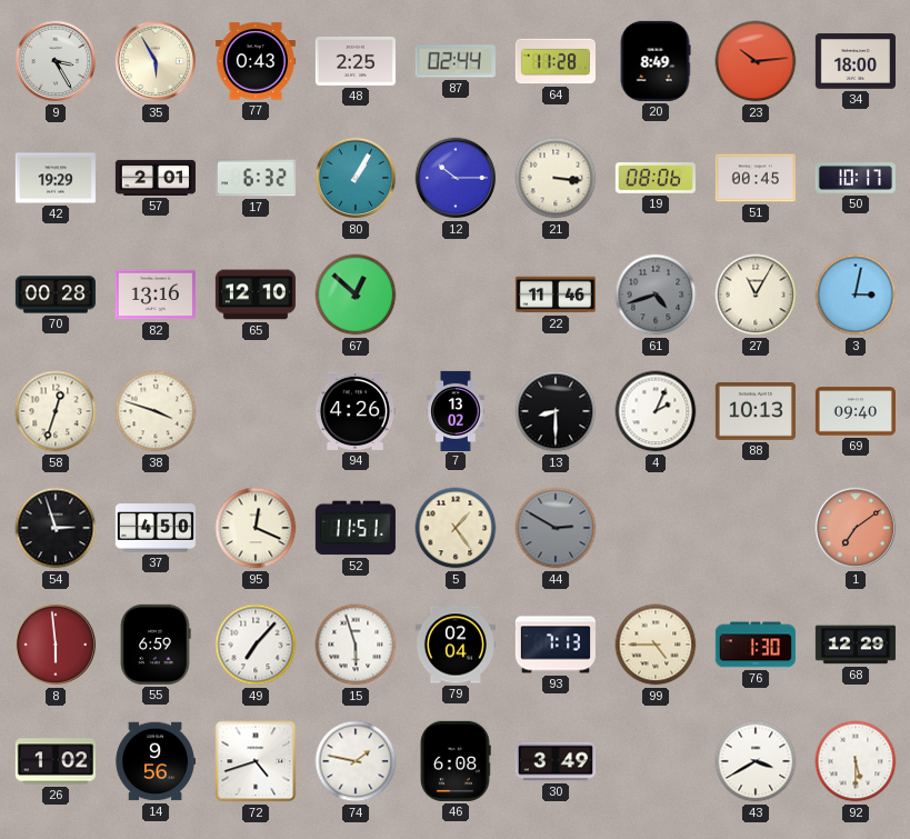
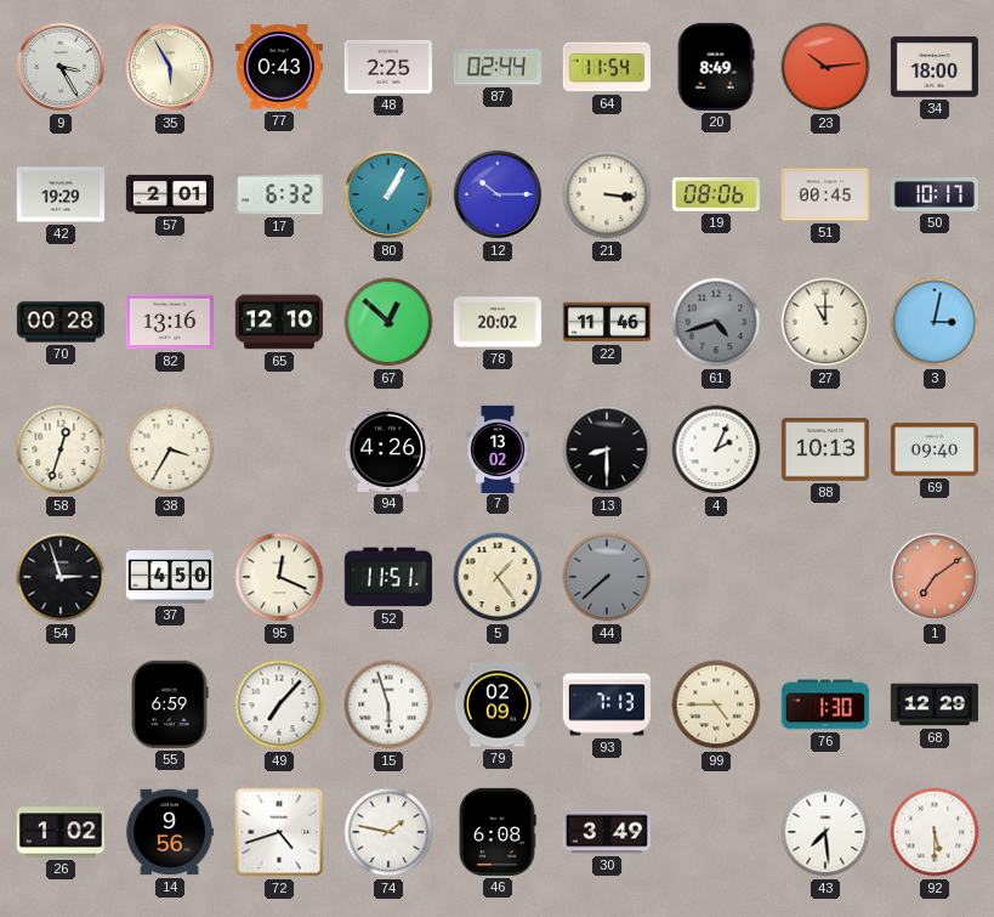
64: 11:28 -> 11:54
78: none -> 20:02
27: 11:05 -> 11:00
38: 3:48 -> 3:35
44: 2:50 -> 7:38
8: 5:59 -> none
79: 02:04 -> 02:09
43: 3:40 -> 7:29
